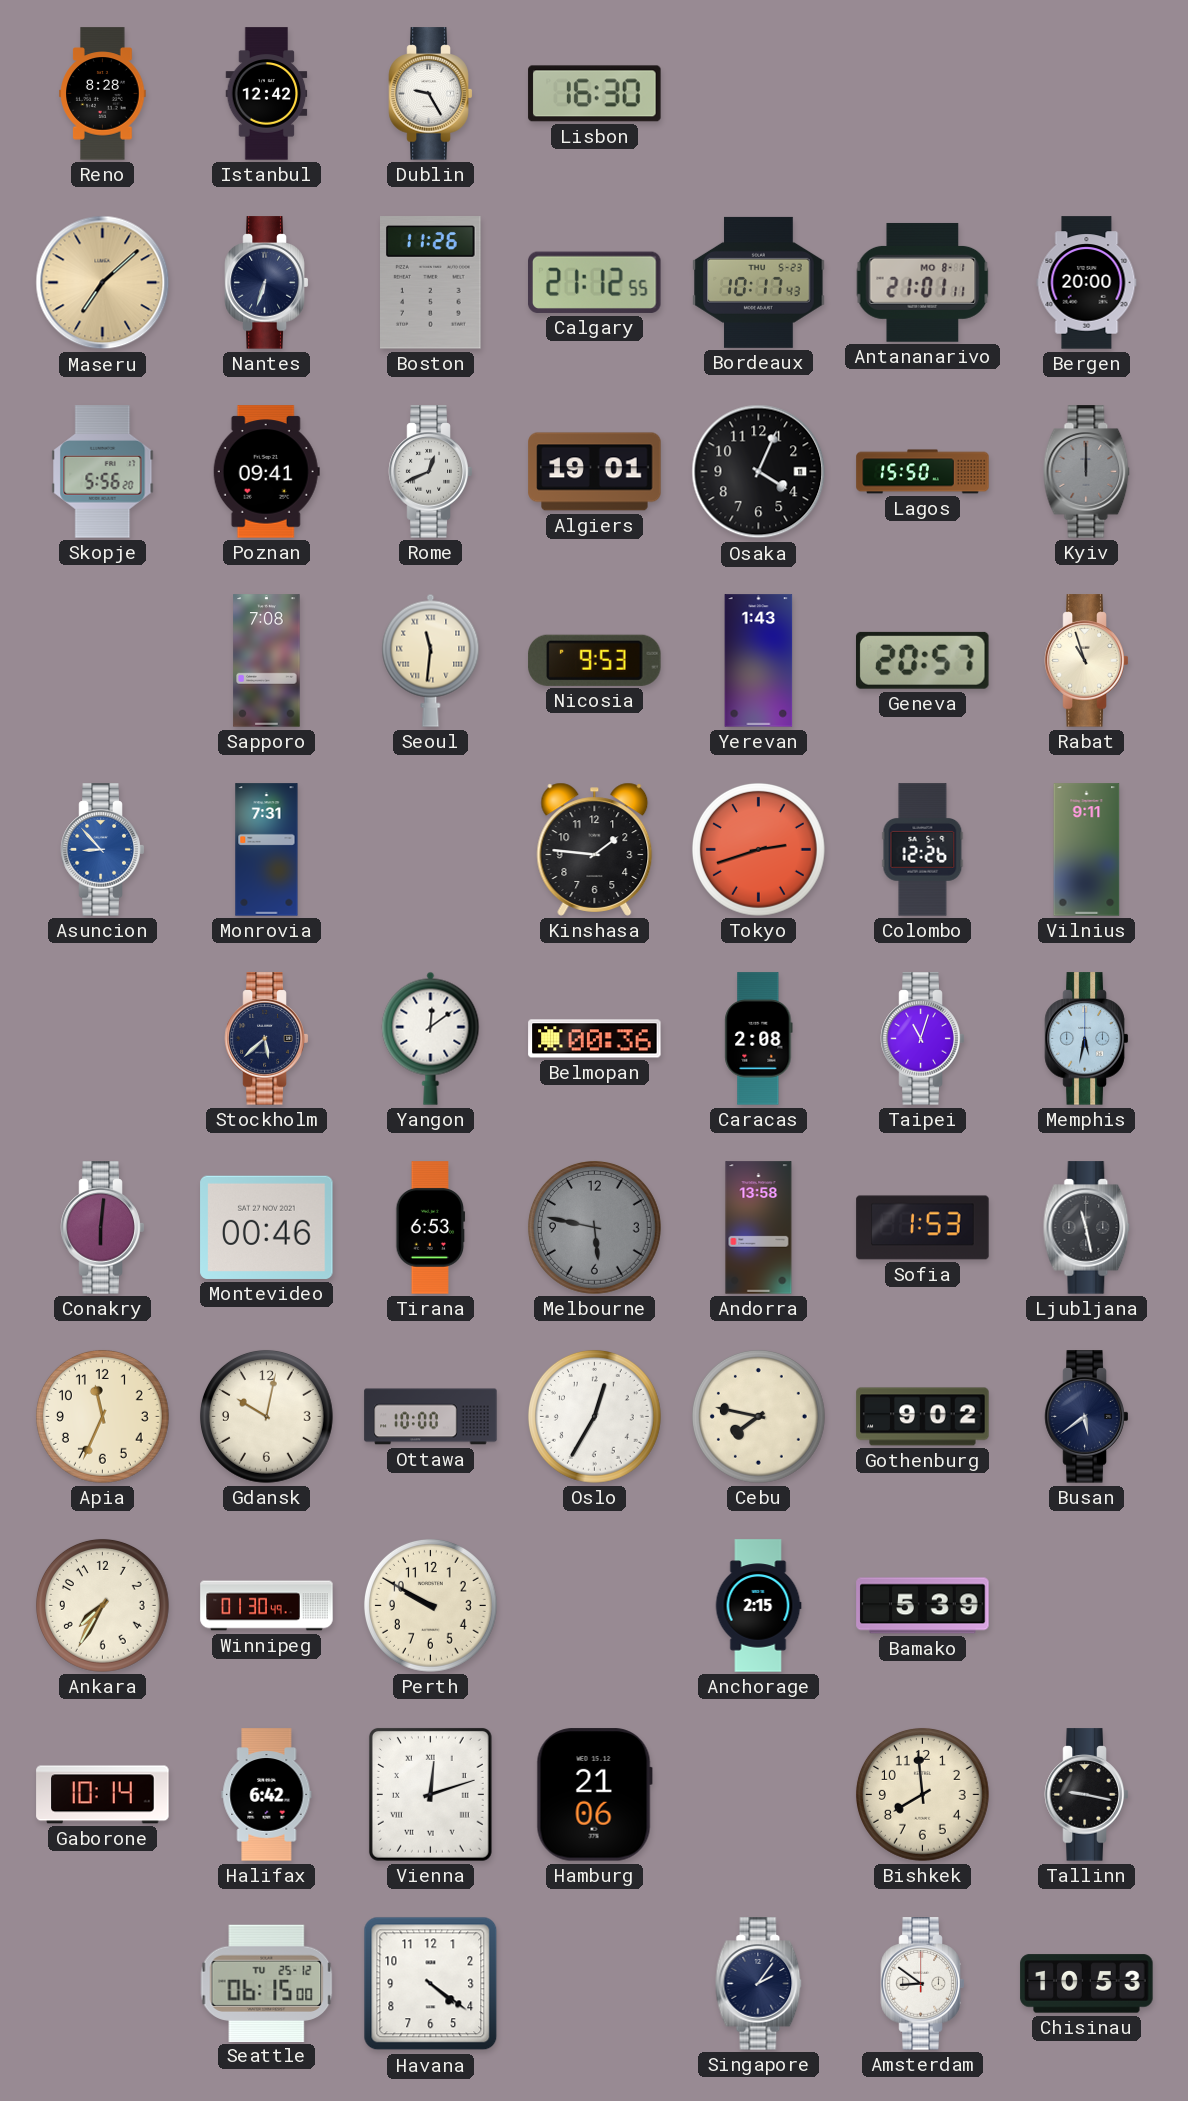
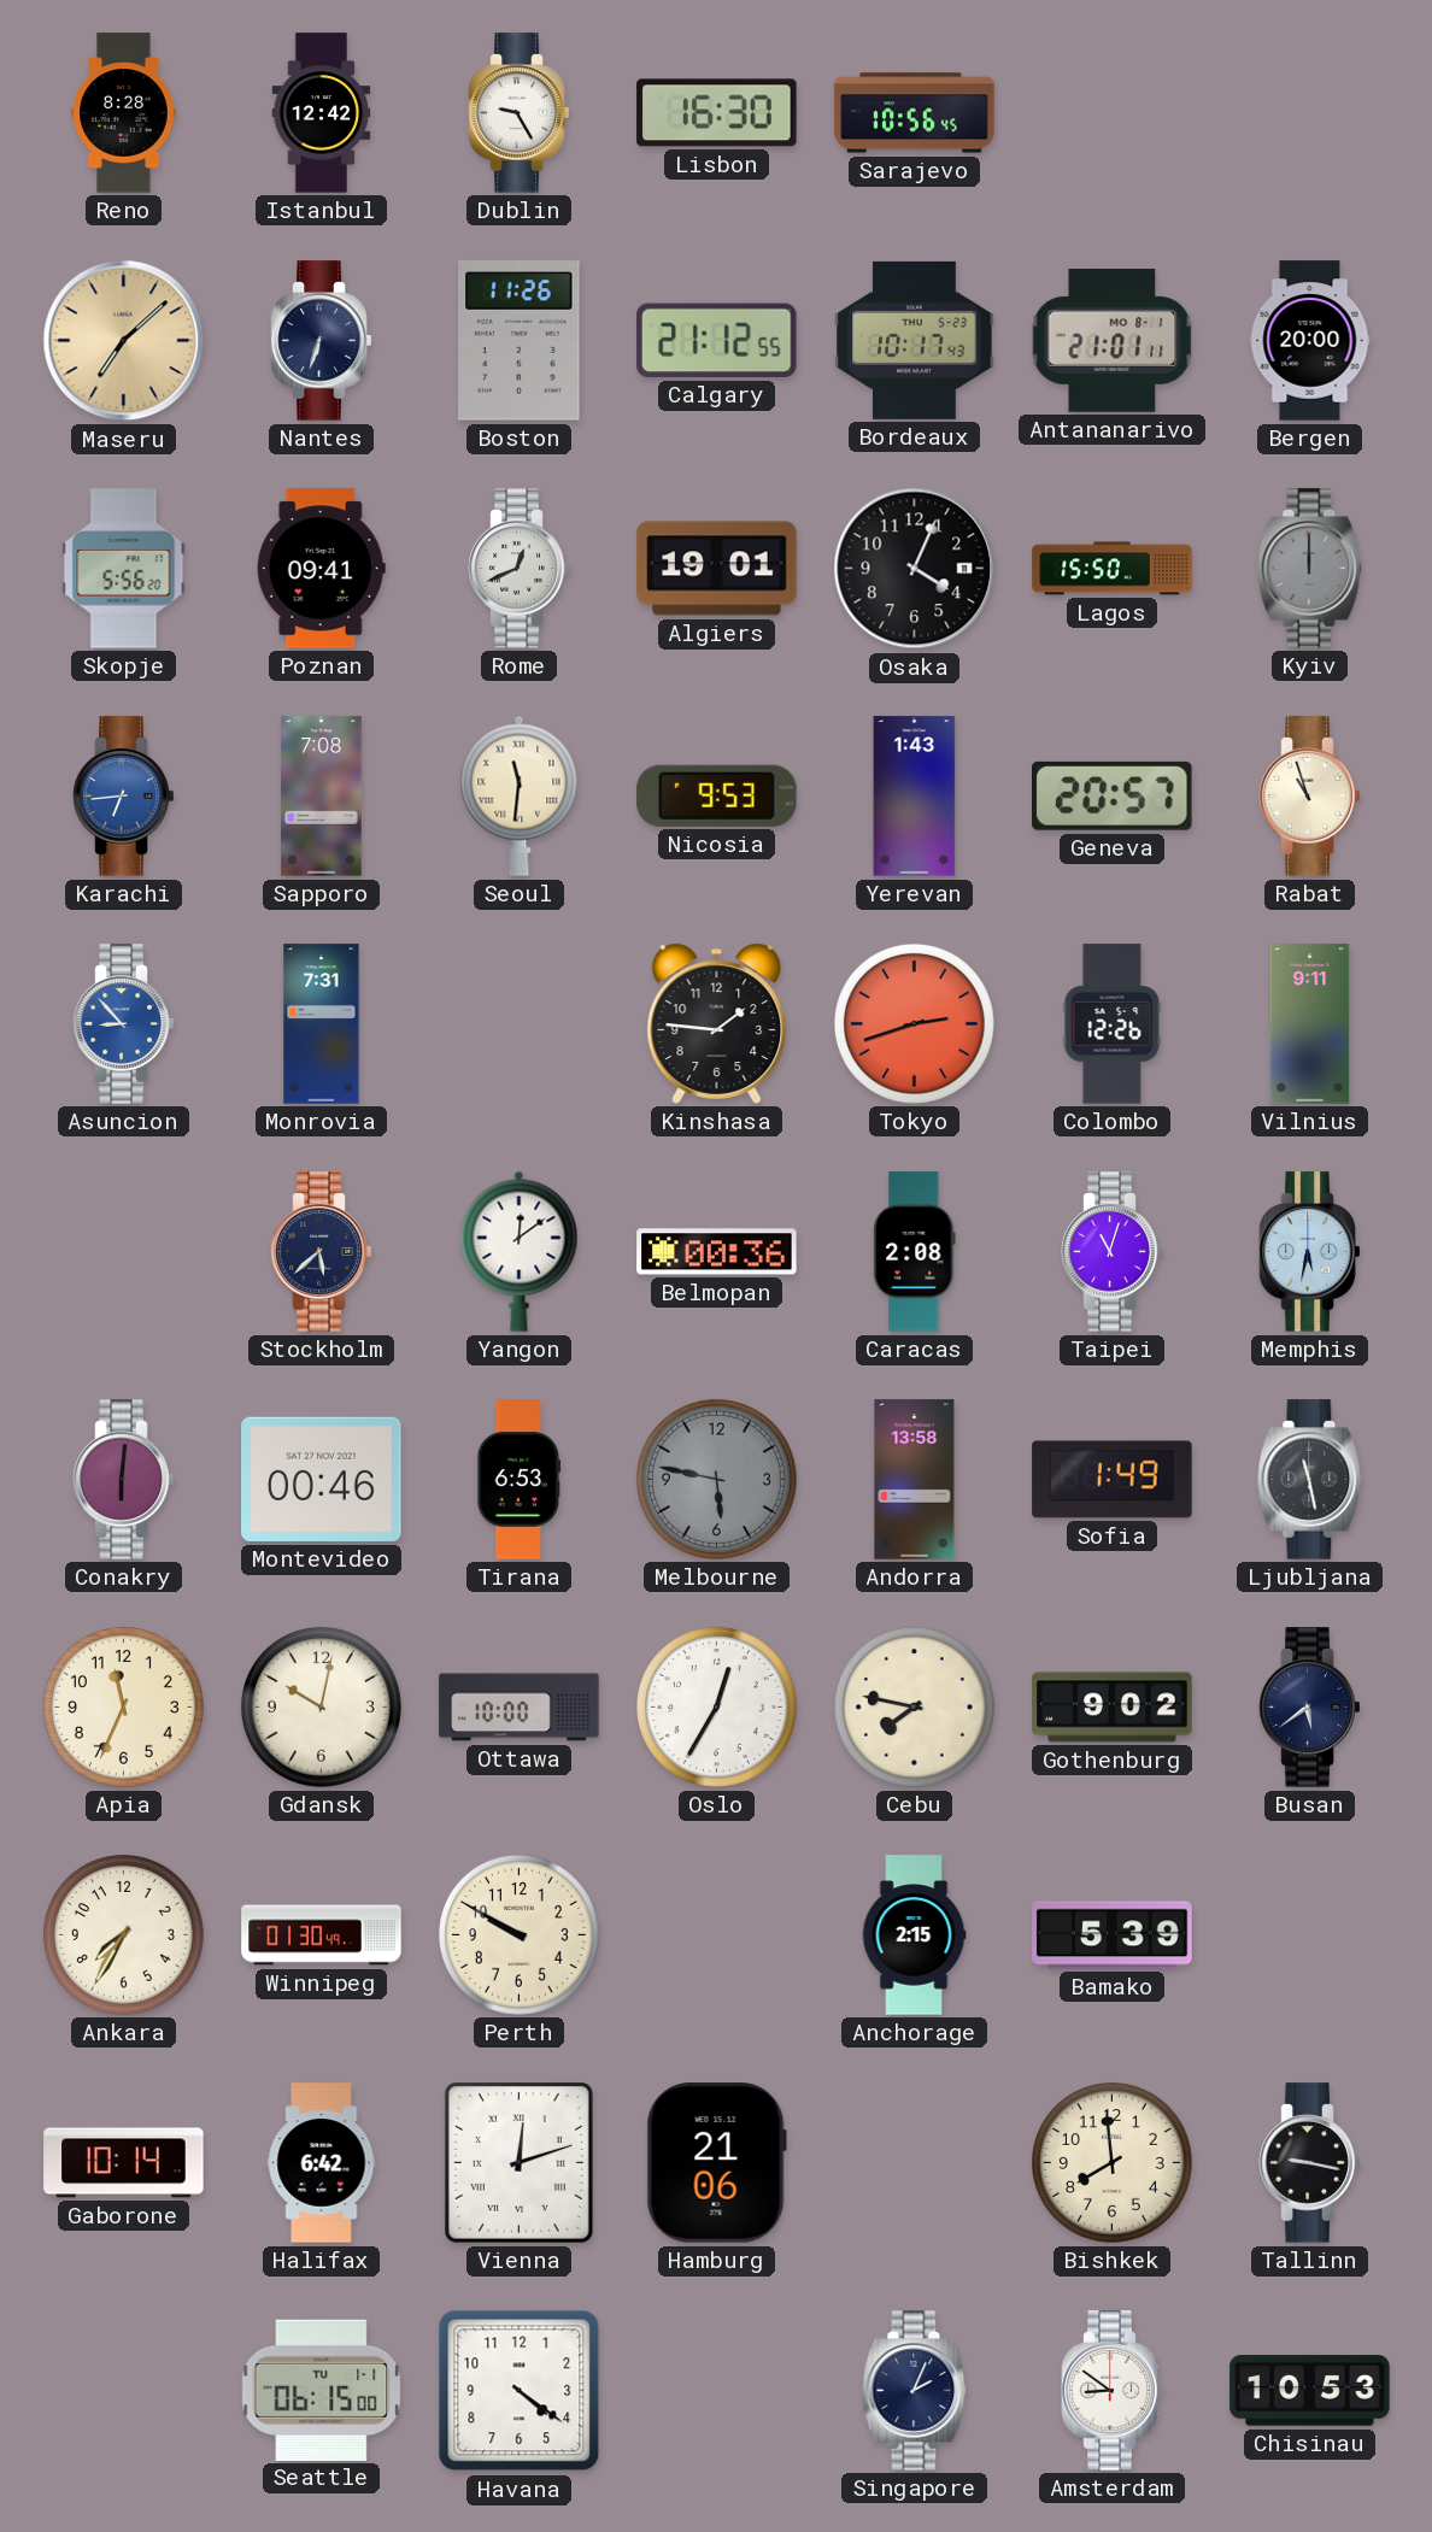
Sarajevo: none -> 10:56
Karachi: none -> 6:44
Sofia: 1:53 -> 1:49
Seattle date: TU 25-12 -> TU 1-1
Singapore: 2:06 -> 2:04
